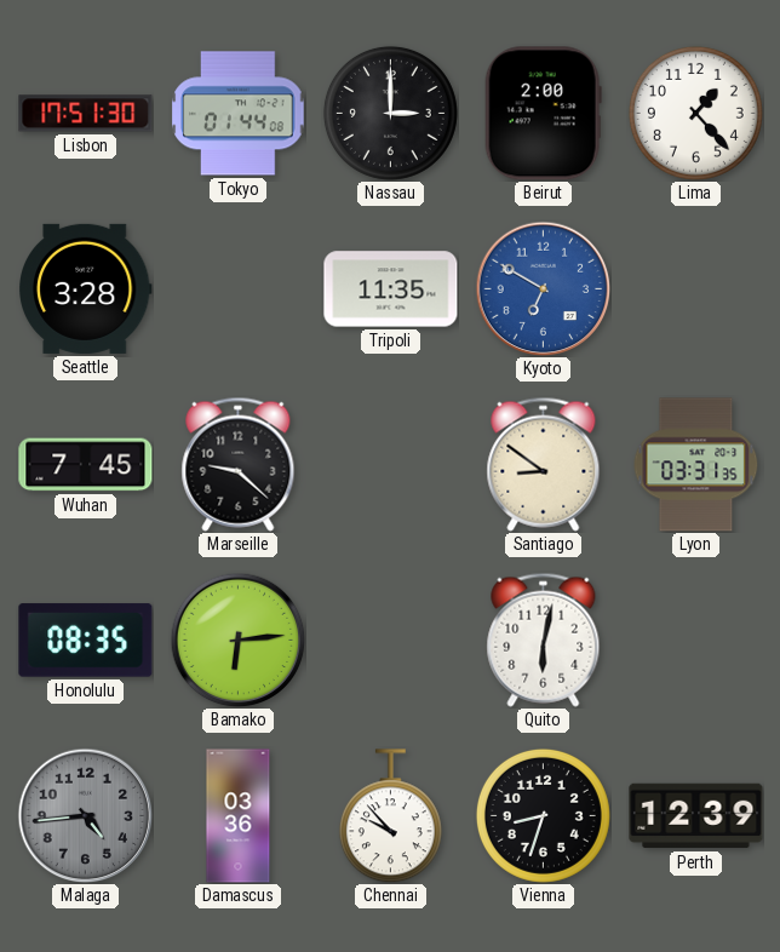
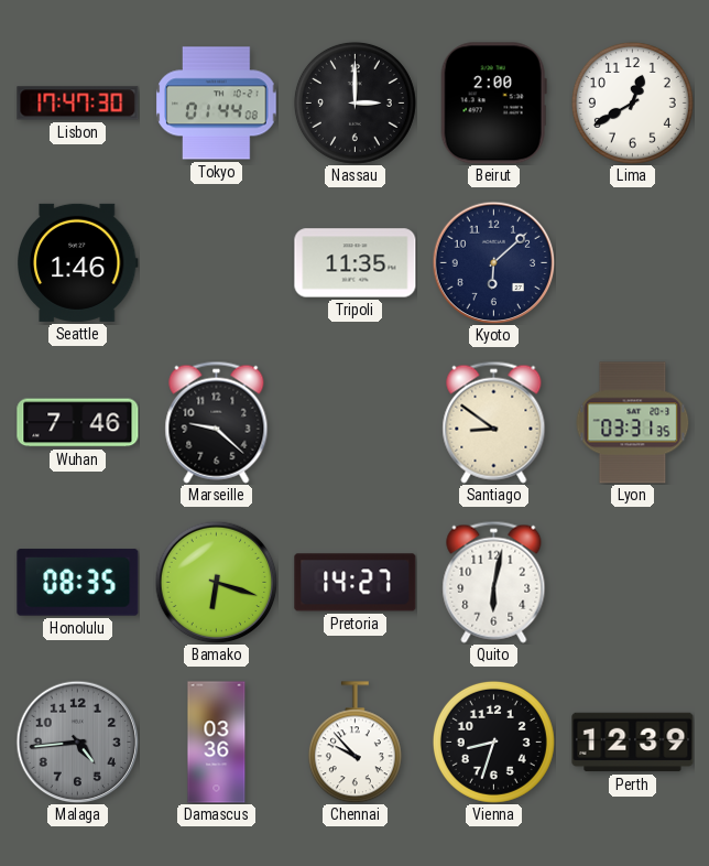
Lisbon: 17:51 -> 17:47
Lima: 1:23 -> 12:40
Seattle: 3:28 -> 1:46
Kyoto: 6:50 -> 6:08
Kyoto dial: blue -> navy
Wuhan: 7:45 -> 7:46
Bamako: 6:14 -> 6:18
Pretoria: none -> 14:27
